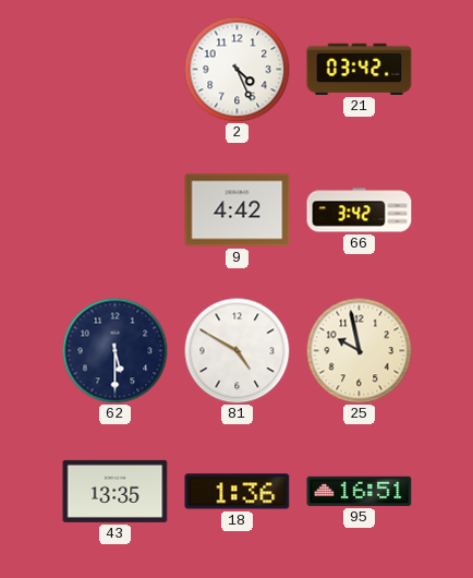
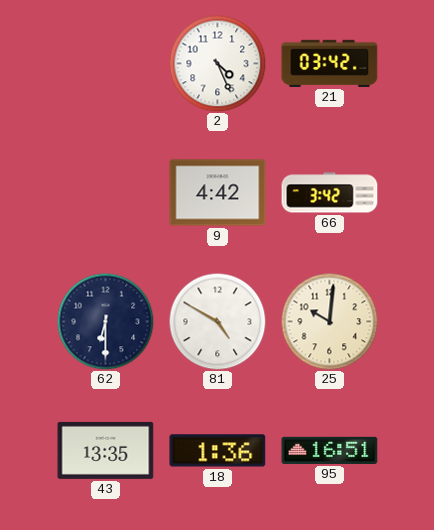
62: 5:30 -> 6:30
25: 9:58 -> 10:01
